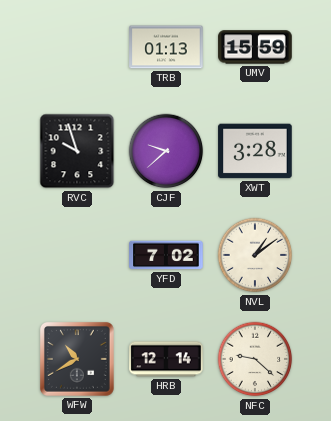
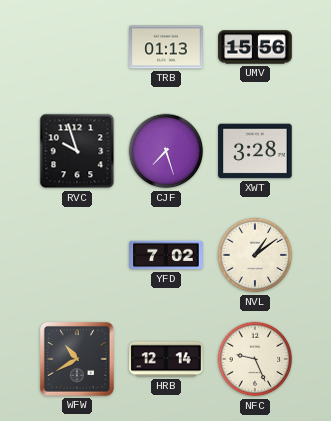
UMV: 15:59 -> 15:56
CJF: 9:38 -> 7:27
NFC: 9:22 -> 9:26
